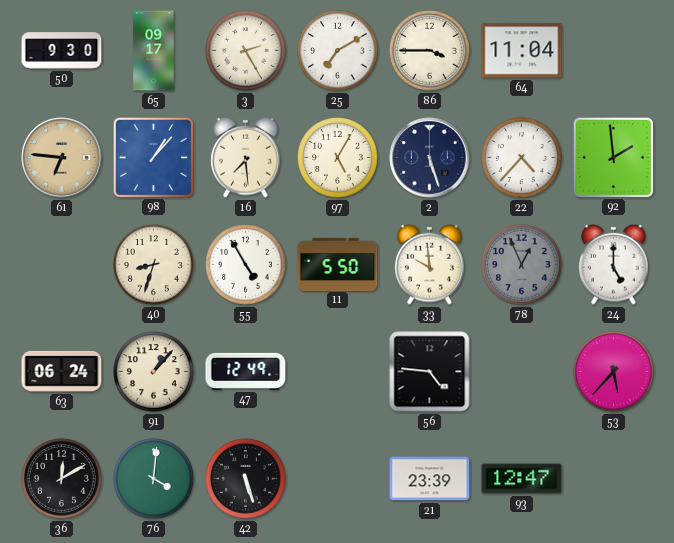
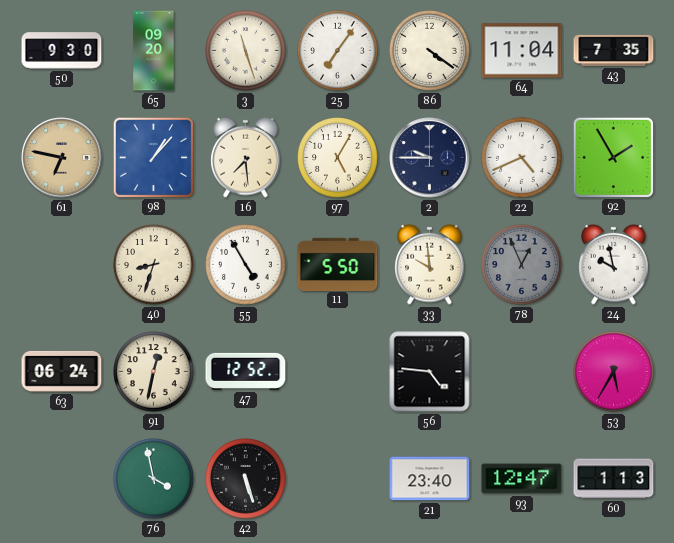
65: 09:17 -> 09:20
3: 2:25 -> 11:27
25: 7:10 -> 7:06
86: 3:45 -> 4:21
43: none -> 7:35
61: 6:46 -> 6:47
2: 5:27 -> 9:45
22: 4:37 -> 4:41
92: 1:59 -> 1:55
24: 5:00 -> 9:58
91: 1:07 -> 12:32
47: 12:49 -> 12:52
53: 5:37 -> 5:35
36: 12:10 -> none
76: 4:01 -> 3:58
21: 23:39 -> 23:40
60: none -> 1:13
